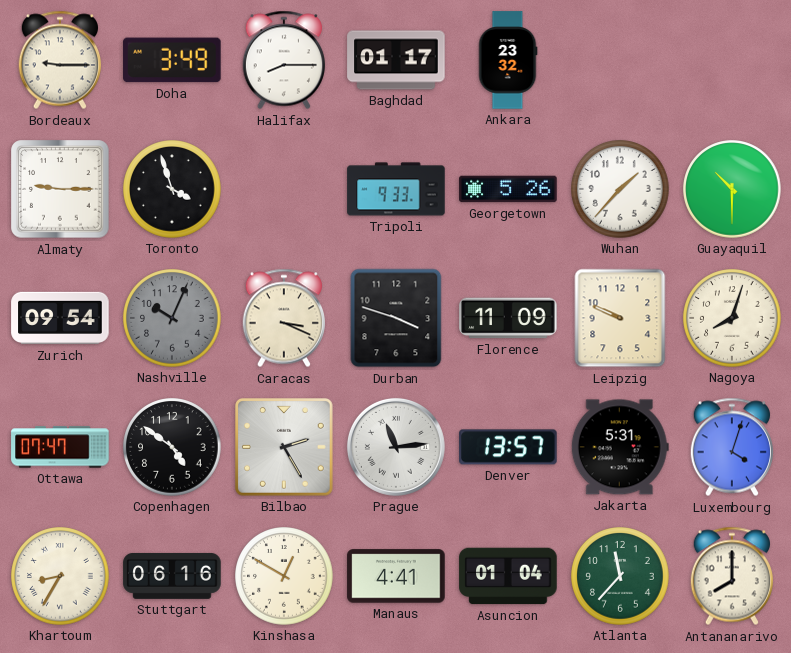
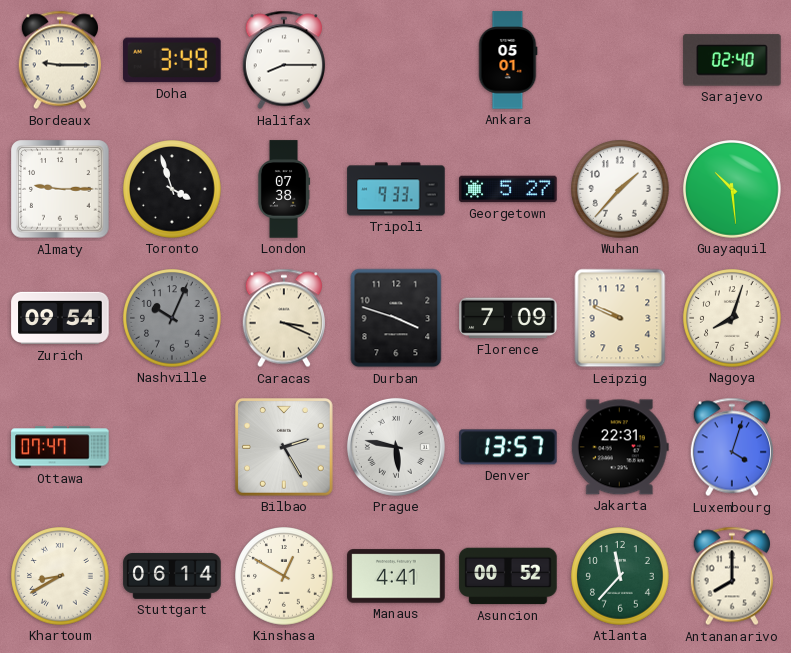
Baghdad: 01:17 -> none
Ankara: 23:32 -> 05:01
Sarajevo: none -> 02:40
London: none -> 07:38
Georgetown: 5:26 -> 5:27
Guayaquil: 10:30 -> 10:29
Florence: 11:09 -> 7:09
Copenhagen: 4:51 -> none
Prague: 11:14 -> 5:47
Jakarta: 5:31 -> 22:31
Khartoum: 8:35 -> 8:40
Stuttgart: 06:16 -> 06:14
Asuncion: 01:04 -> 00:52
